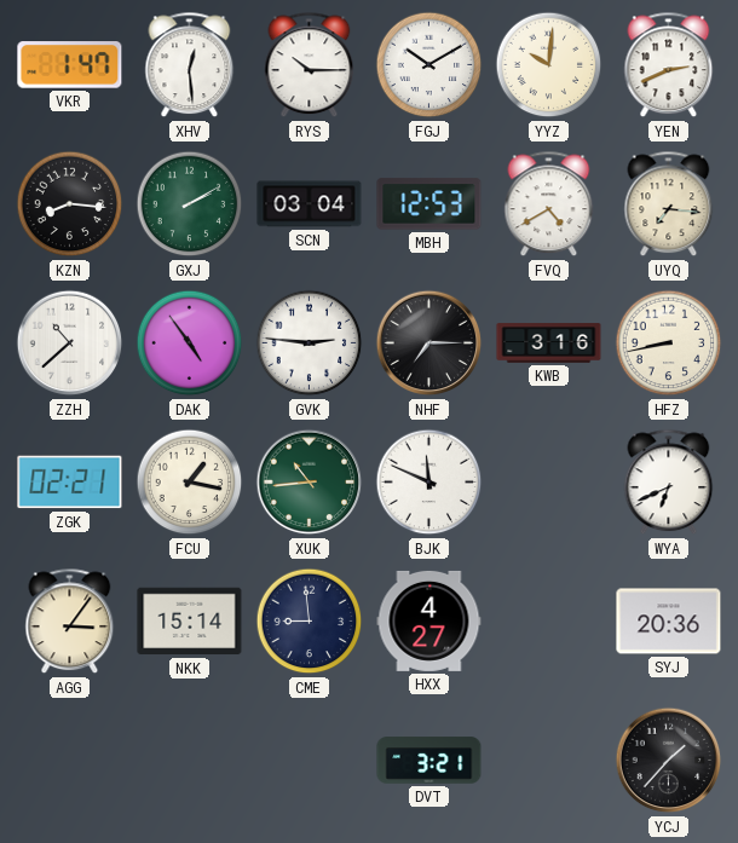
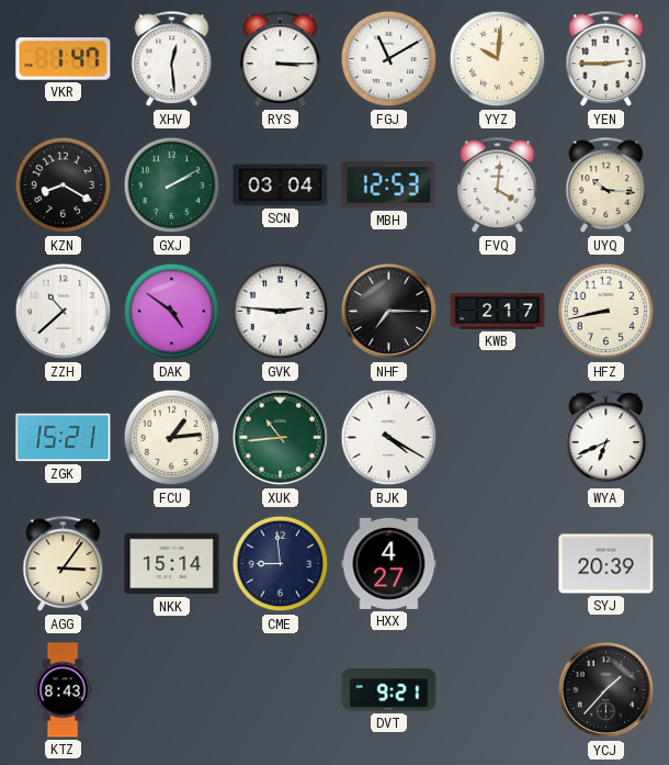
RYS: 10:15 -> 3:15
FGJ: 10:10 -> 11:10
YEN: 2:41 -> 2:45
KZN: 8:16 -> 8:20
FVQ: 4:40 -> 4:01
UYQ: 7:16 -> 10:16
DAK: 4:54 -> 4:51
KWB: 3:16 -> 2:17
ZGK: 02:21 -> 15:21
FCU: 1:17 -> 1:14
BJK: 11:49 -> 4:20
SYJ: 20:36 -> 20:39
KTZ: none -> 8:43
DVT: 3:21 -> 9:21
